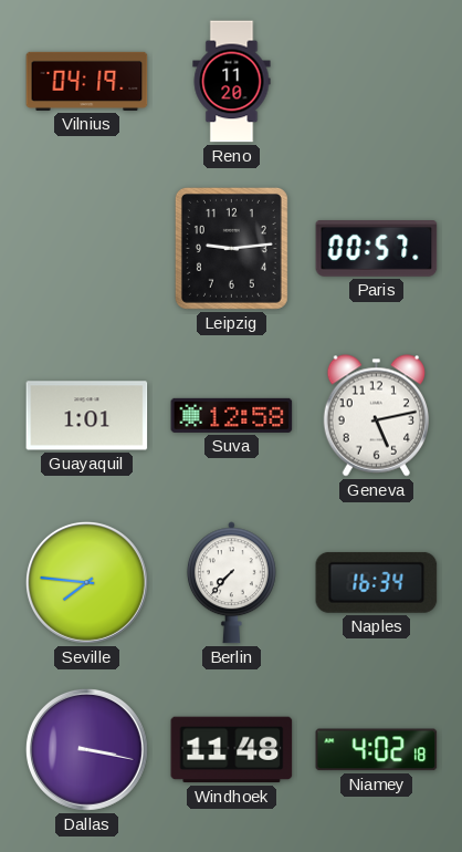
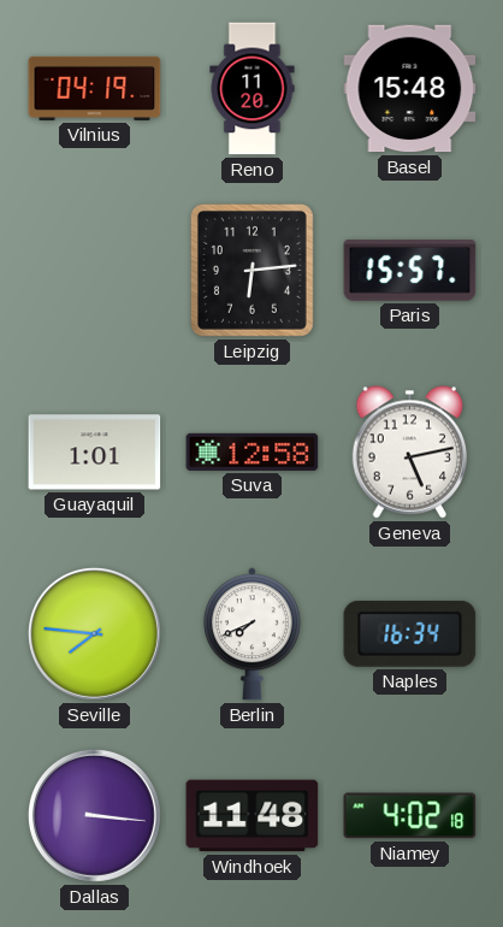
Basel: none -> 15:48
Leipzig: 9:14 -> 6:14
Paris: 00:57 -> 15:57
Berlin: 7:37 -> 7:41
Dallas: 3:17 -> 3:16
